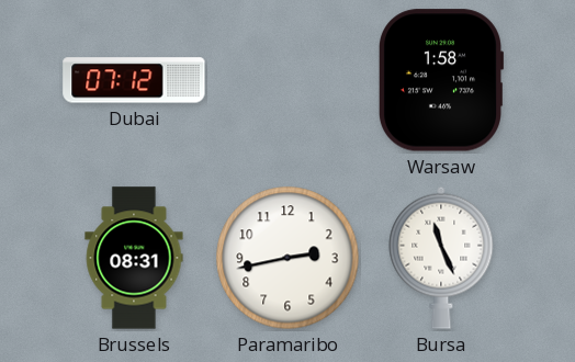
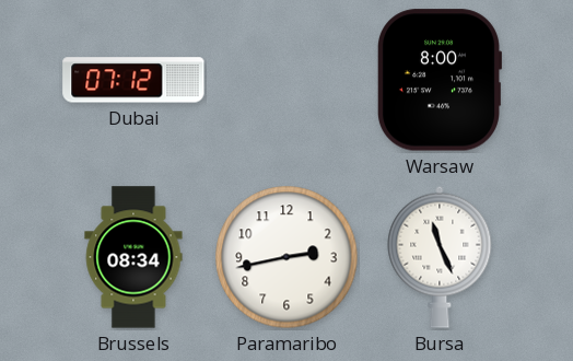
Warsaw: 1:58 -> 8:00
Brussels: 08:31 -> 08:34
